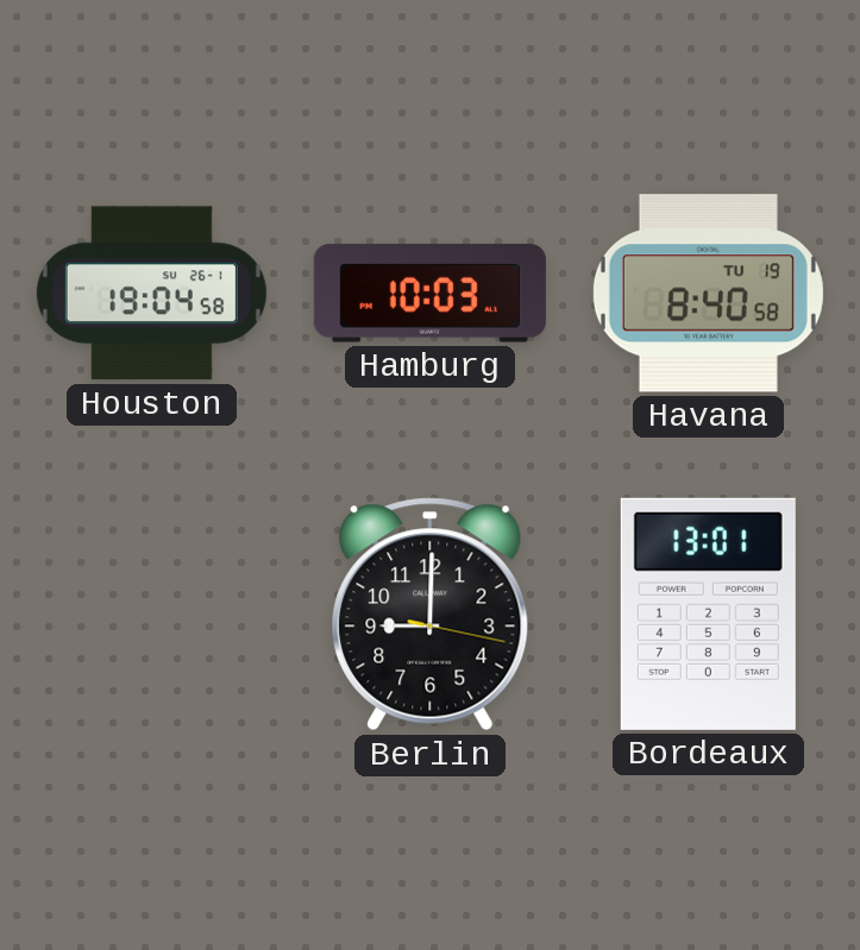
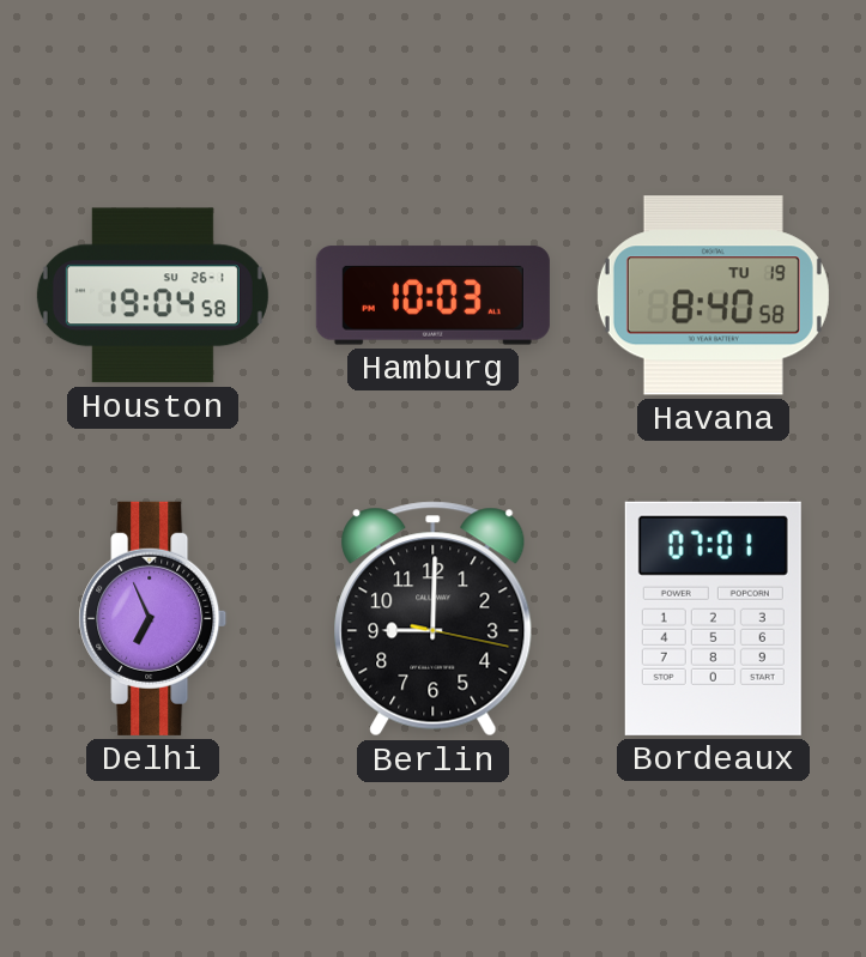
Delhi: none -> 6:56
Bordeaux: 13:01 -> 07:01
